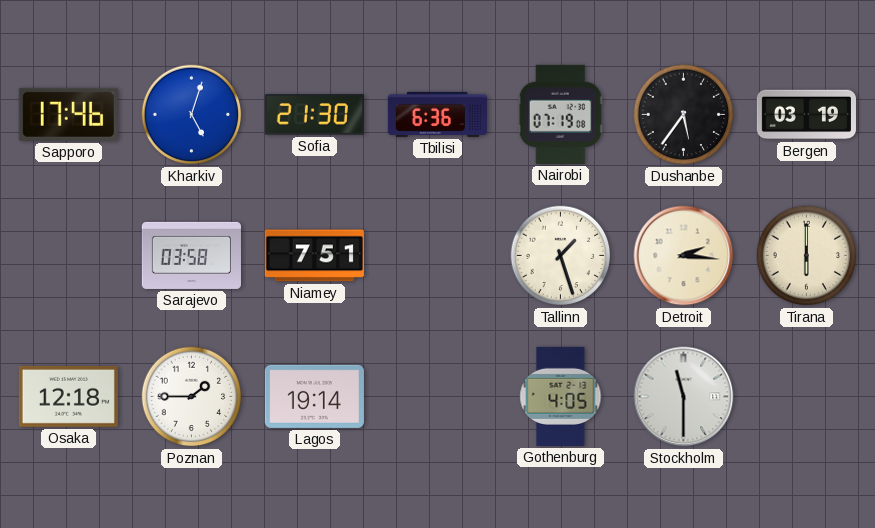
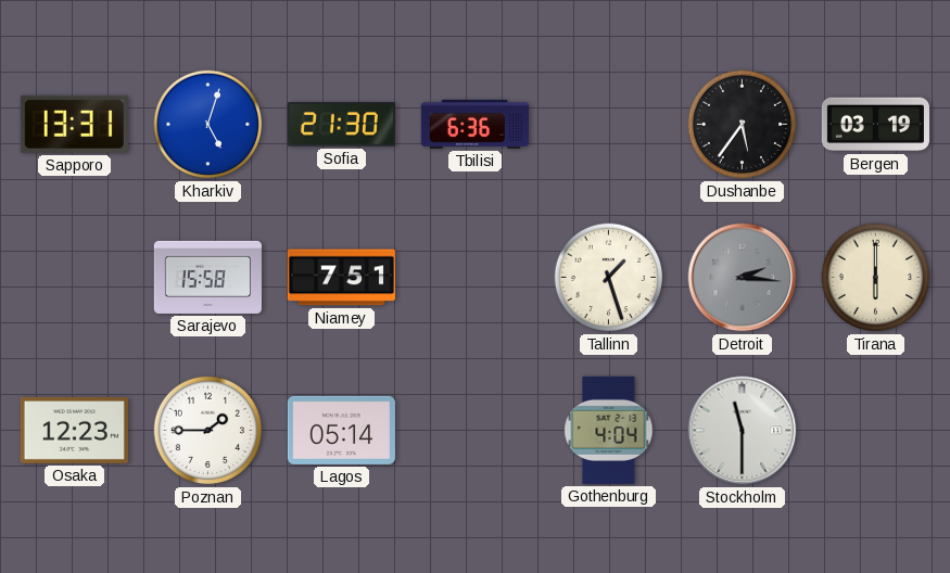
Sapporo: 17:46 -> 13:31
Nairobi: 07:19 -> none
Sarajevo: 03:58 -> 15:58
Detroit dial: cream -> grey
Osaka: 12:18 -> 12:23
Lagos: 19:14 -> 05:14
Gothenburg: 4:05 -> 4:04
